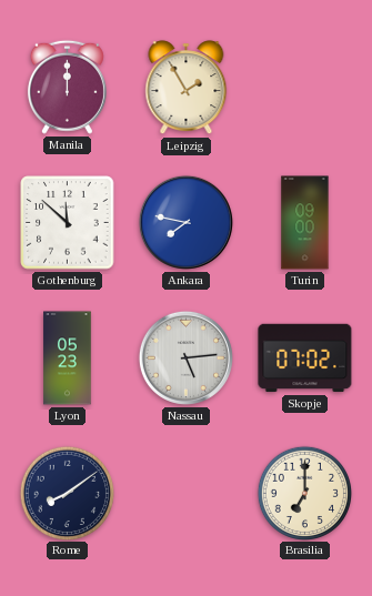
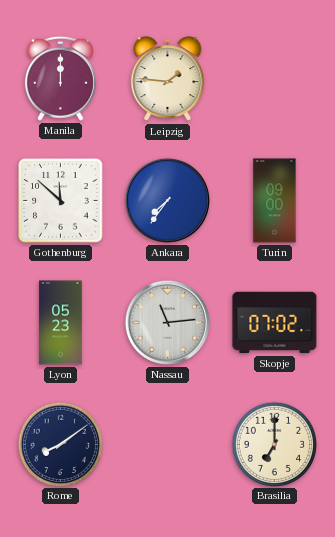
Leipzig: 1:55 -> 1:46
Ankara: 7:47 -> 7:36
Nassau: 5:14 -> 11:14
